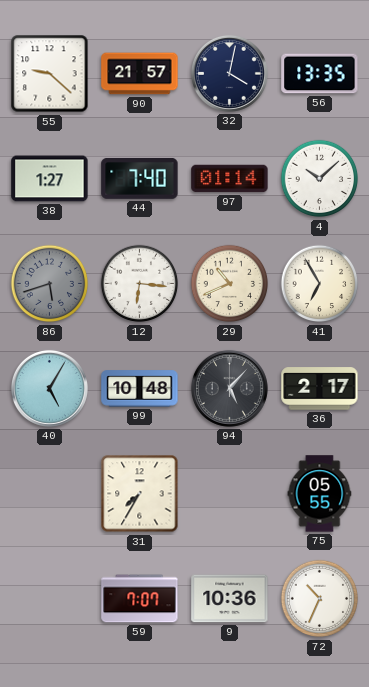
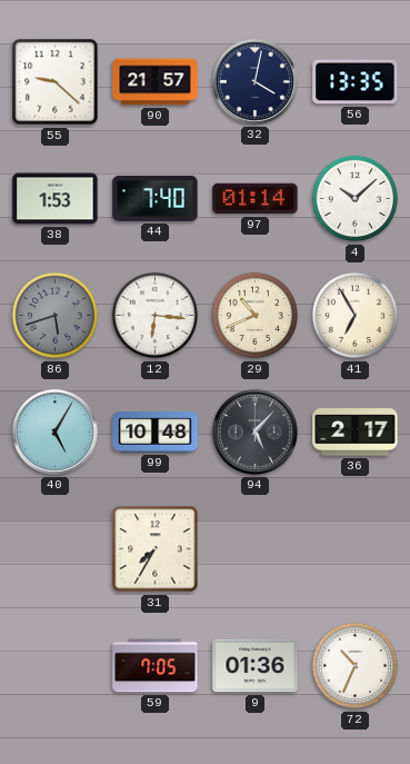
38: 1:27 -> 1:53
75: 05:55 -> none
59: 7:07 -> 7:05
9: 10:36 -> 01:36
